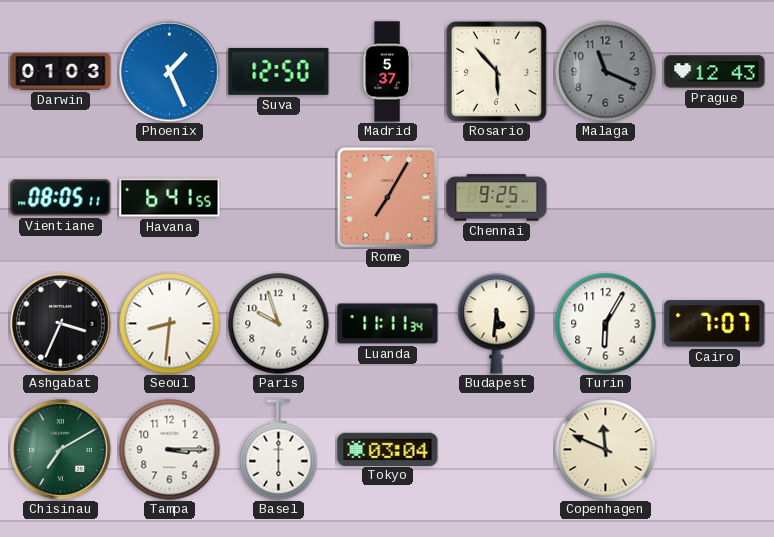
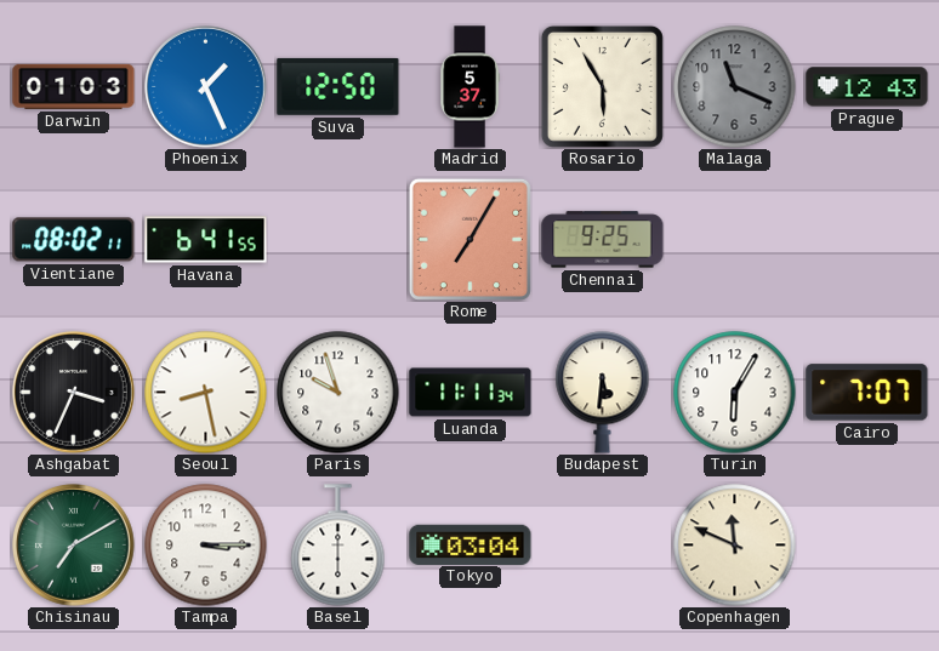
Rosario: 5:53 -> 5:55
Vientiane: 08:05 -> 08:02
Seoul: 8:31 -> 8:28
